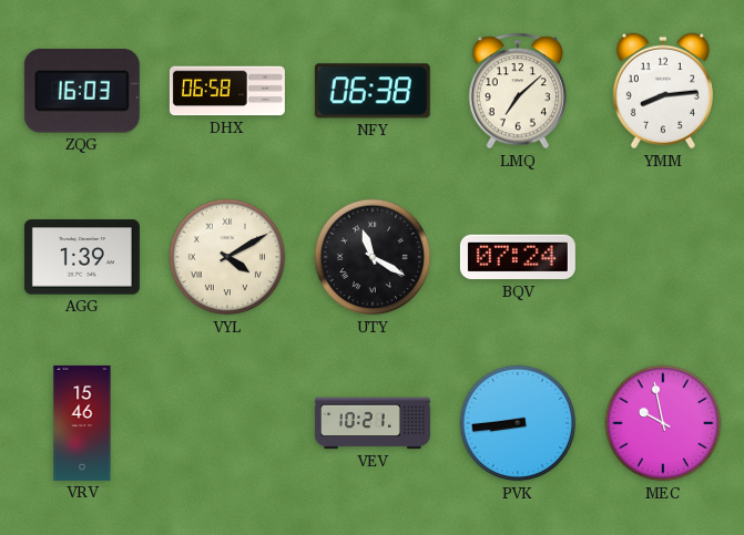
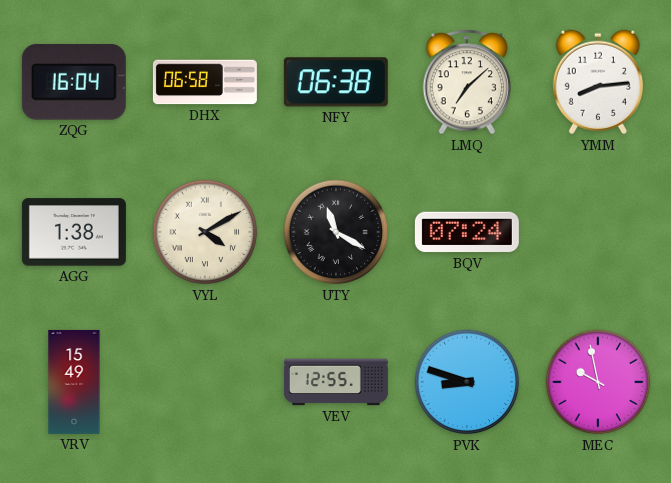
ZQG: 16:03 -> 16:04
AGG: 1:39 -> 1:38
VRV: 15:46 -> 15:49
VEV: 10:21 -> 12:55
PVK: 8:44 -> 8:48
